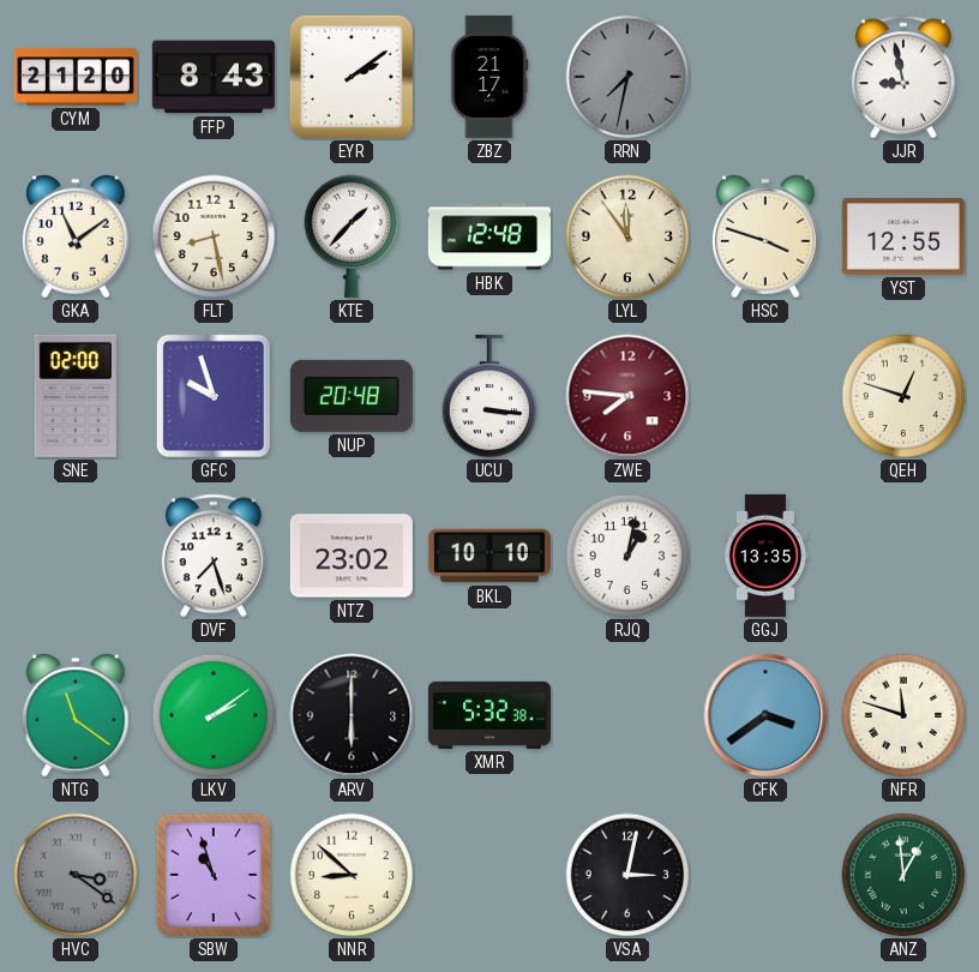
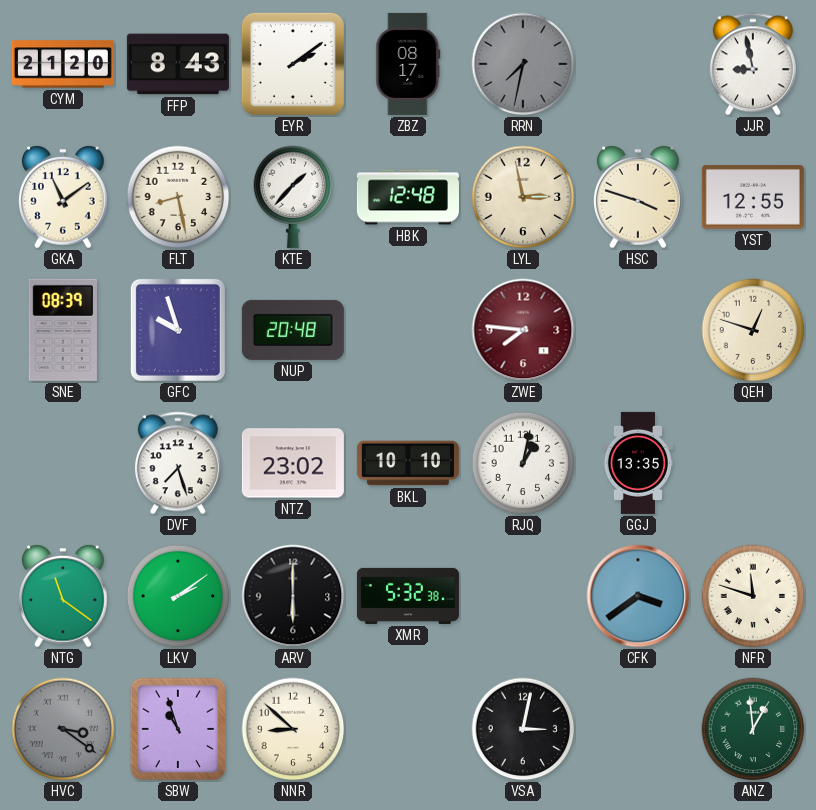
ZBZ: 21:17 -> 08:17
LYL: 11:54 -> 2:58
SNE: 02:00 -> 08:39
UCU: 3:16 -> none
